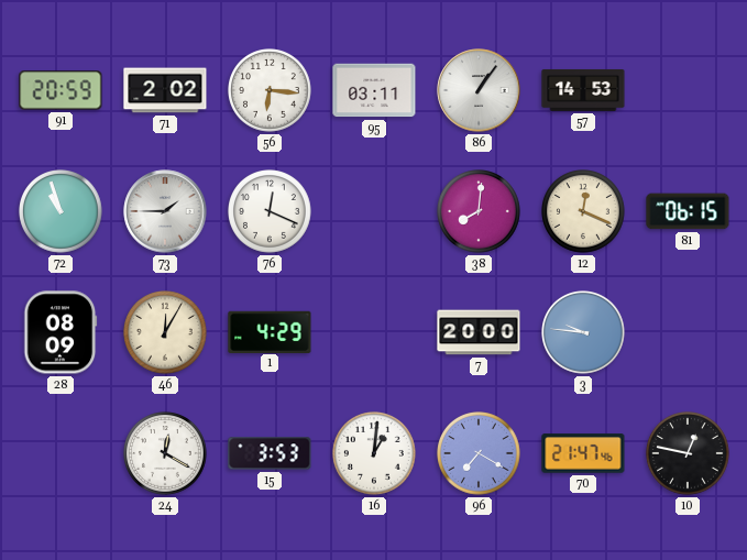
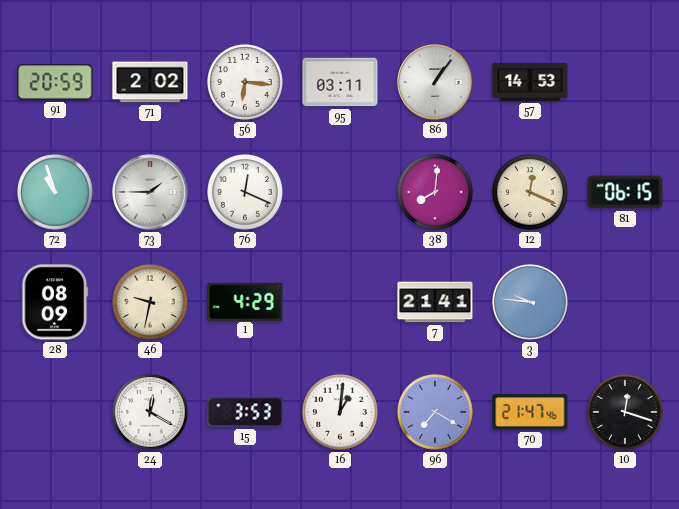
46: 12:05 -> 9:32
7: 20:00 -> 21:41
10: 12:47 -> 12:18
